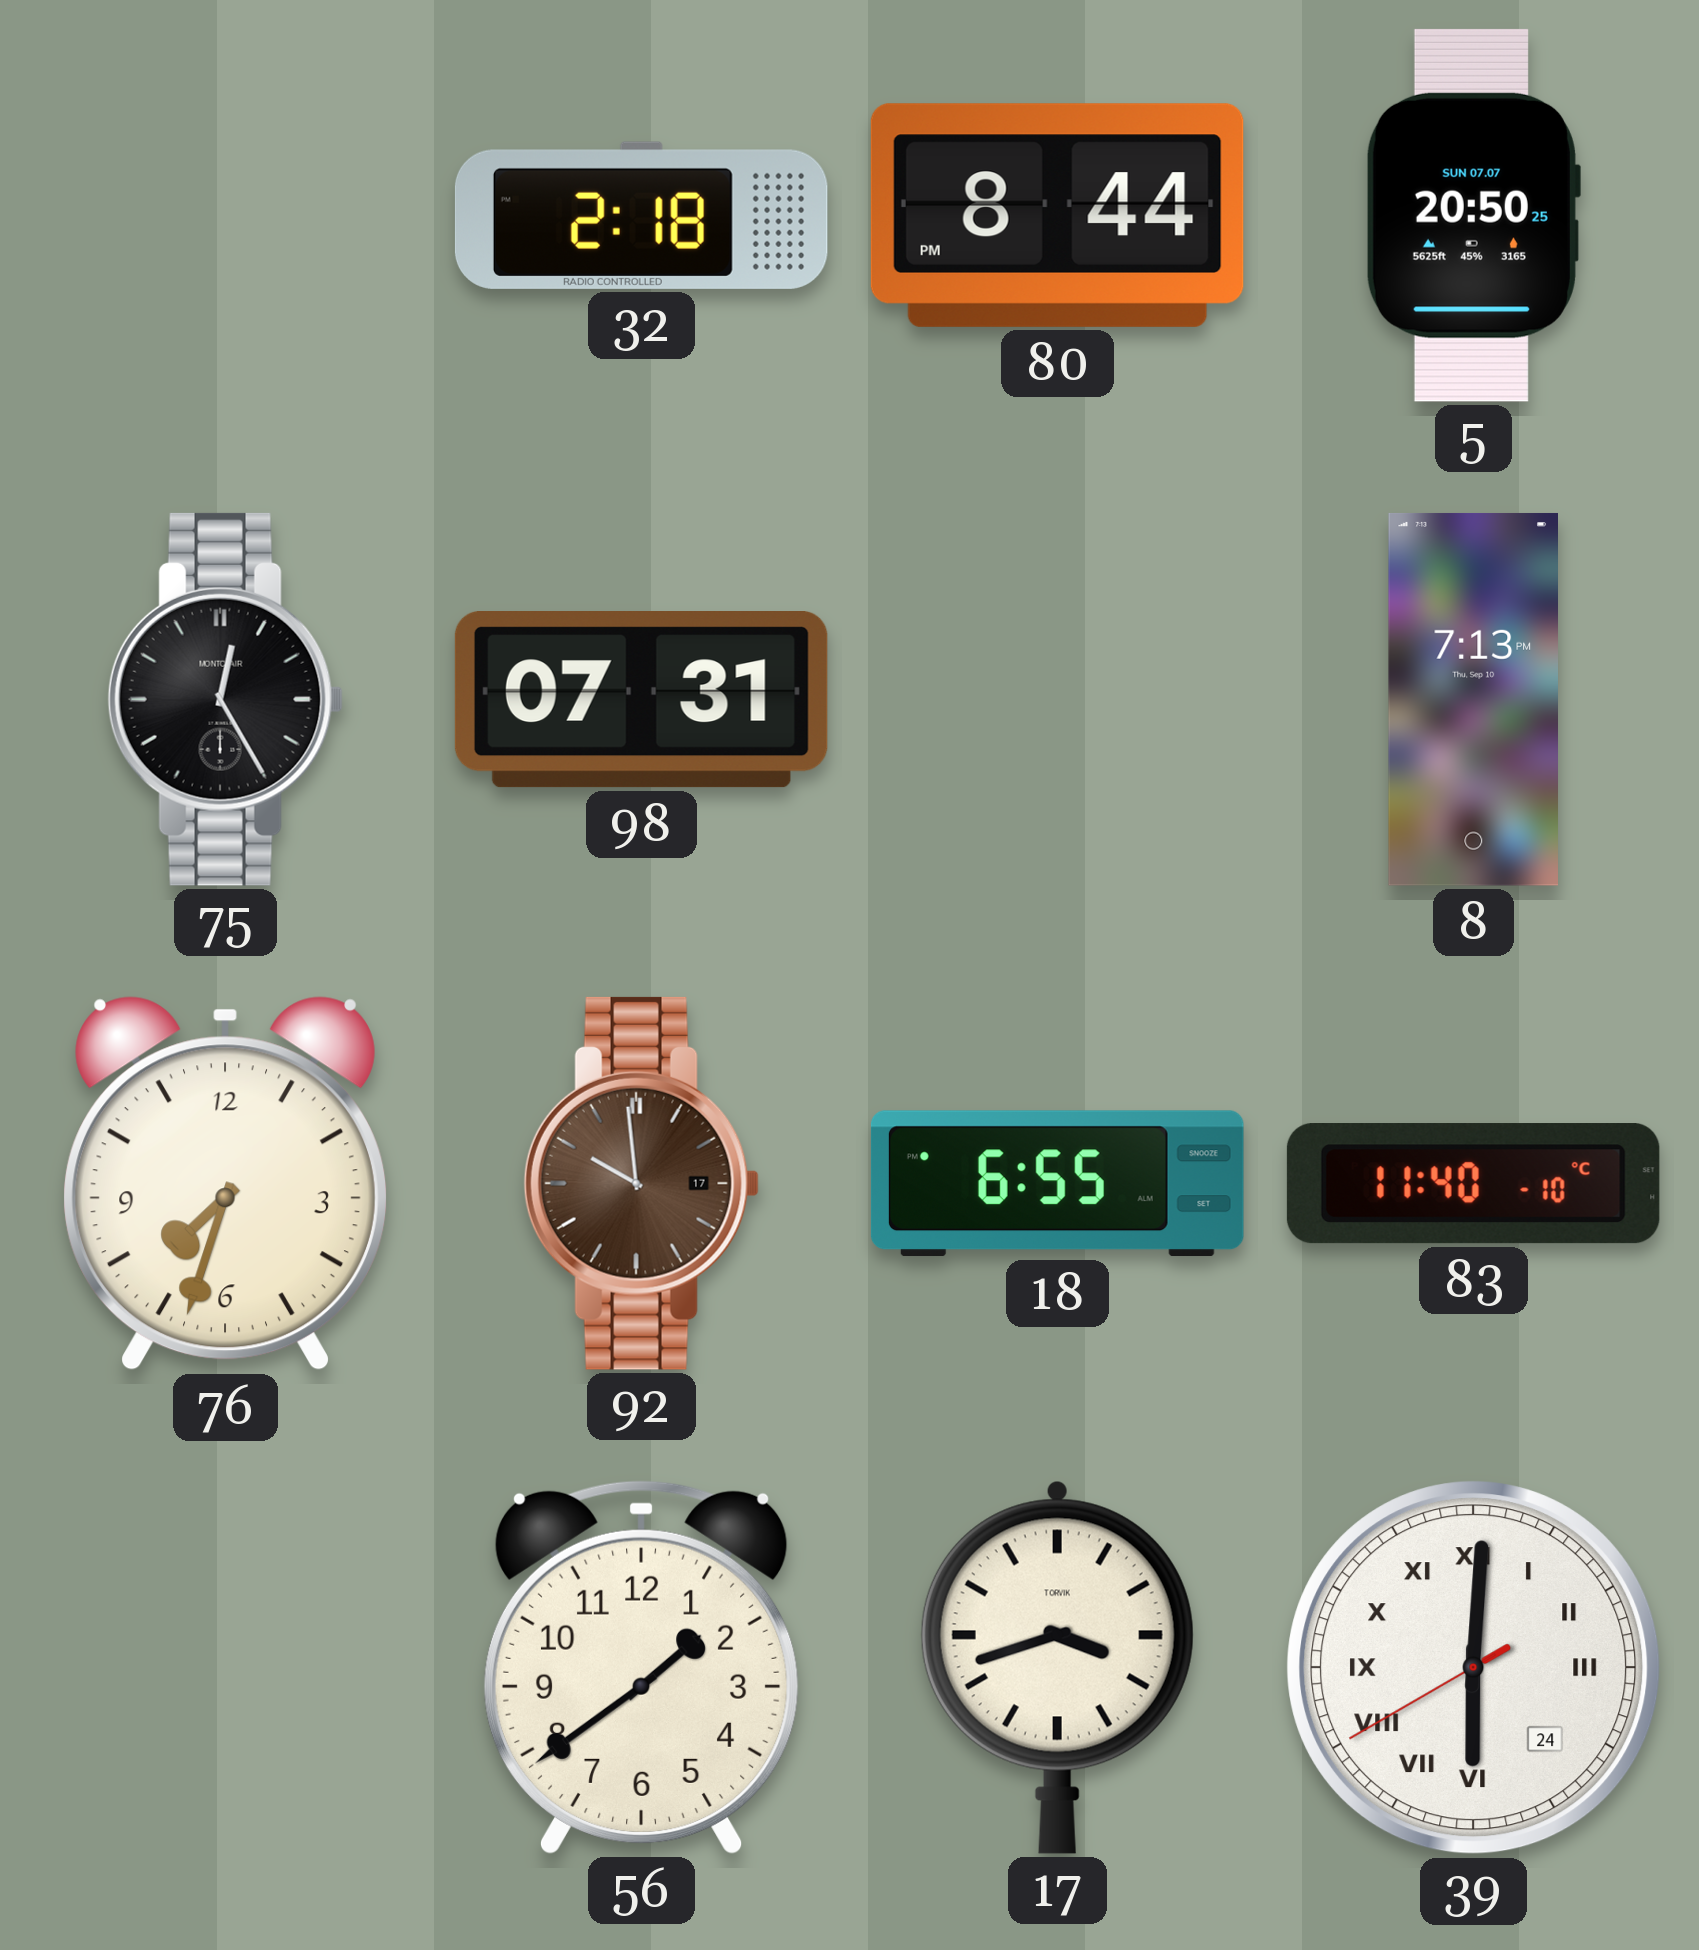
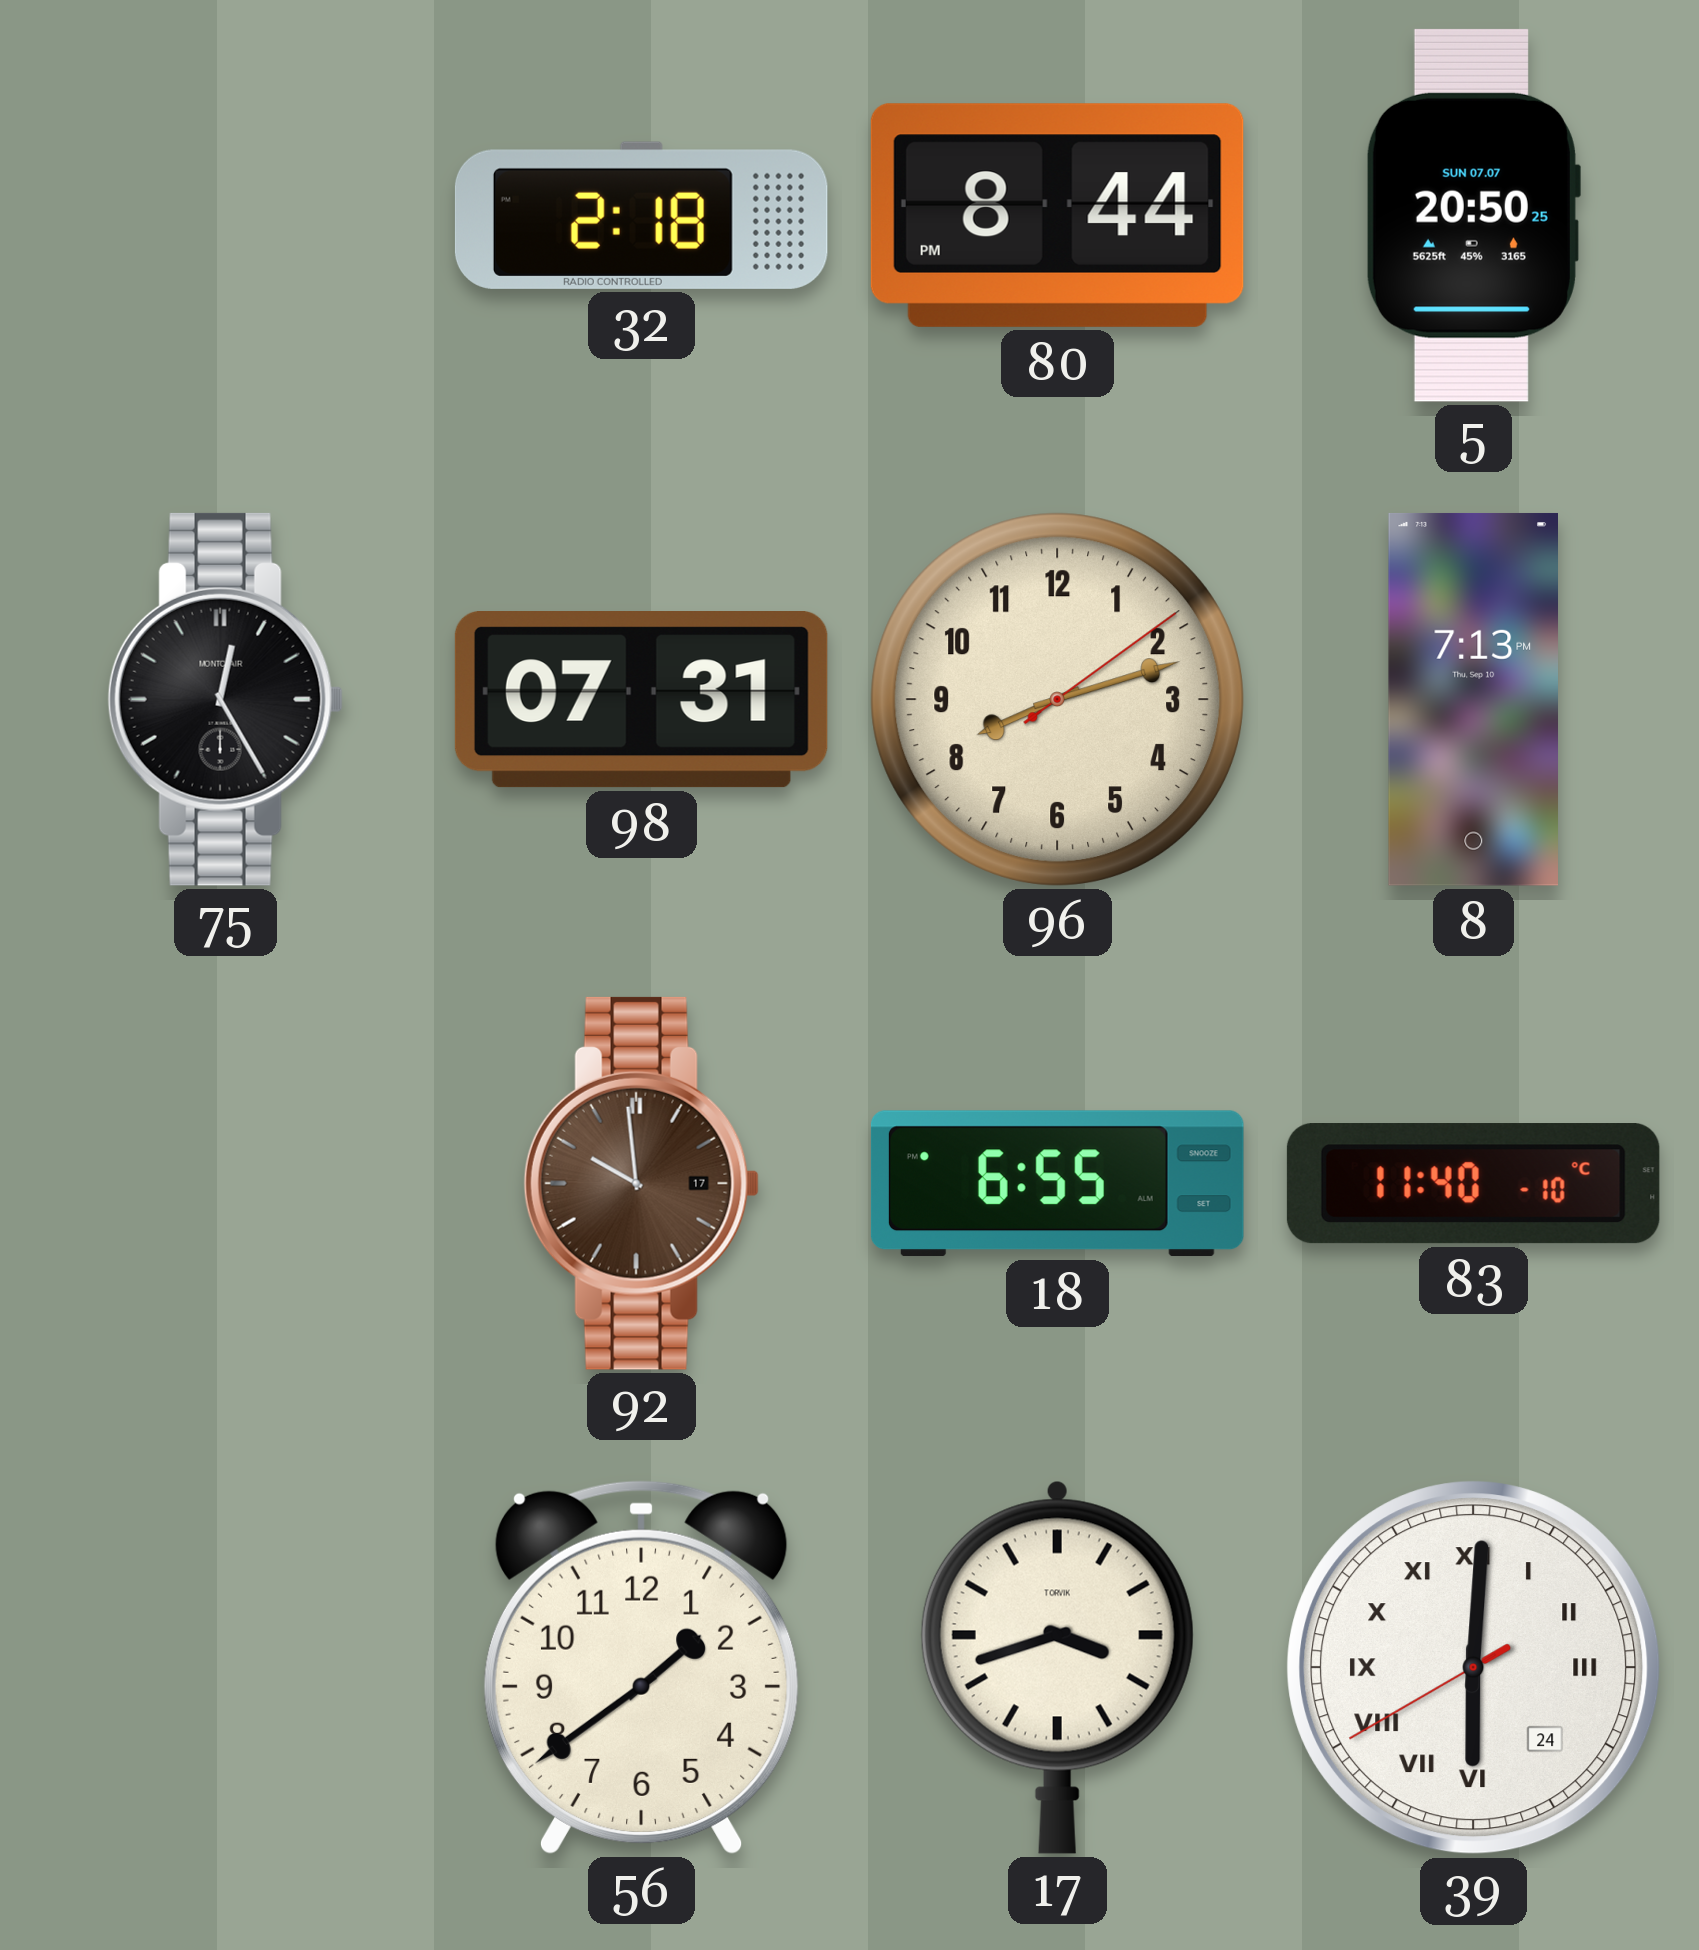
96: none -> 8:12
76: 7:33 -> none
